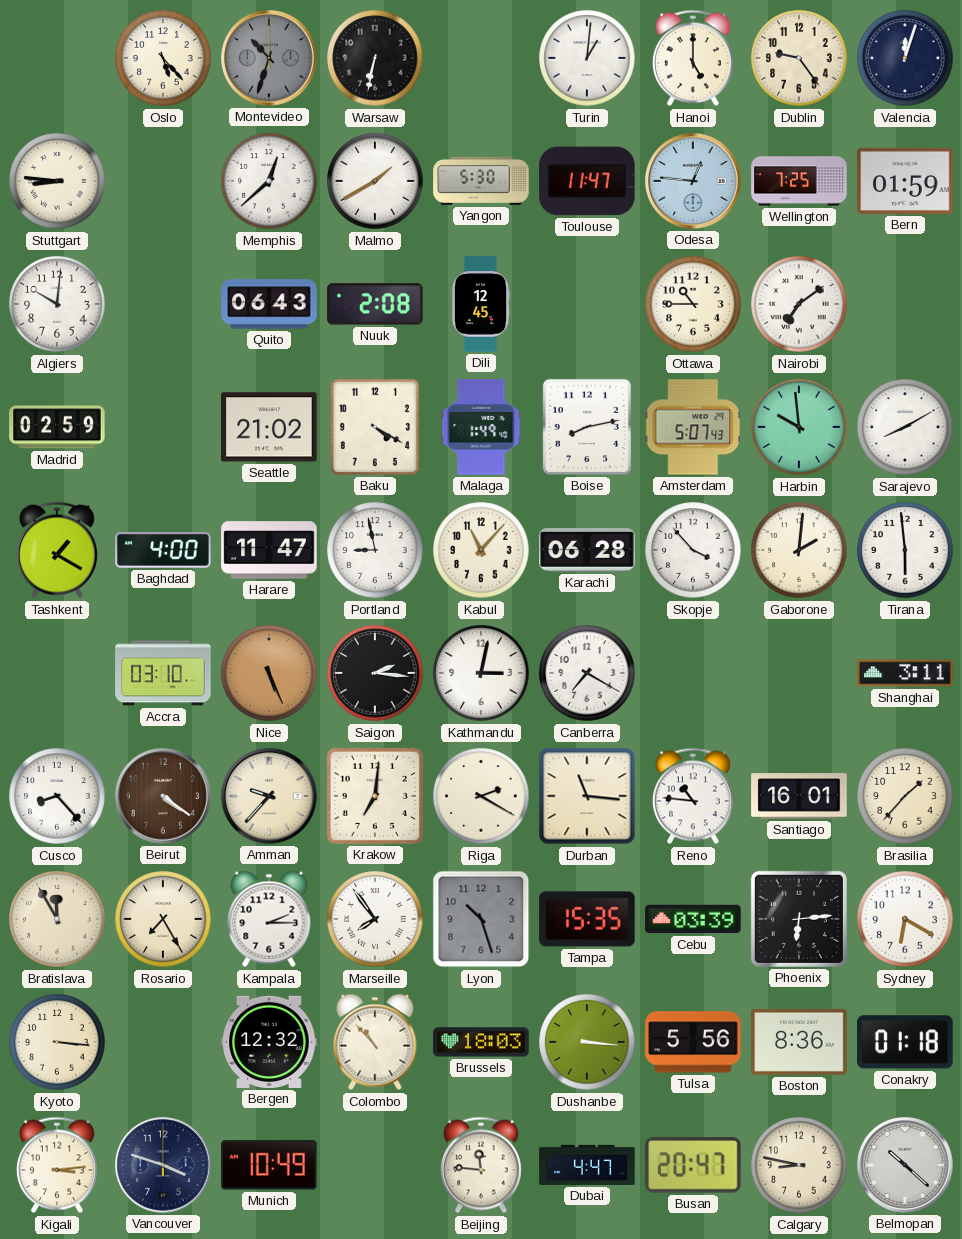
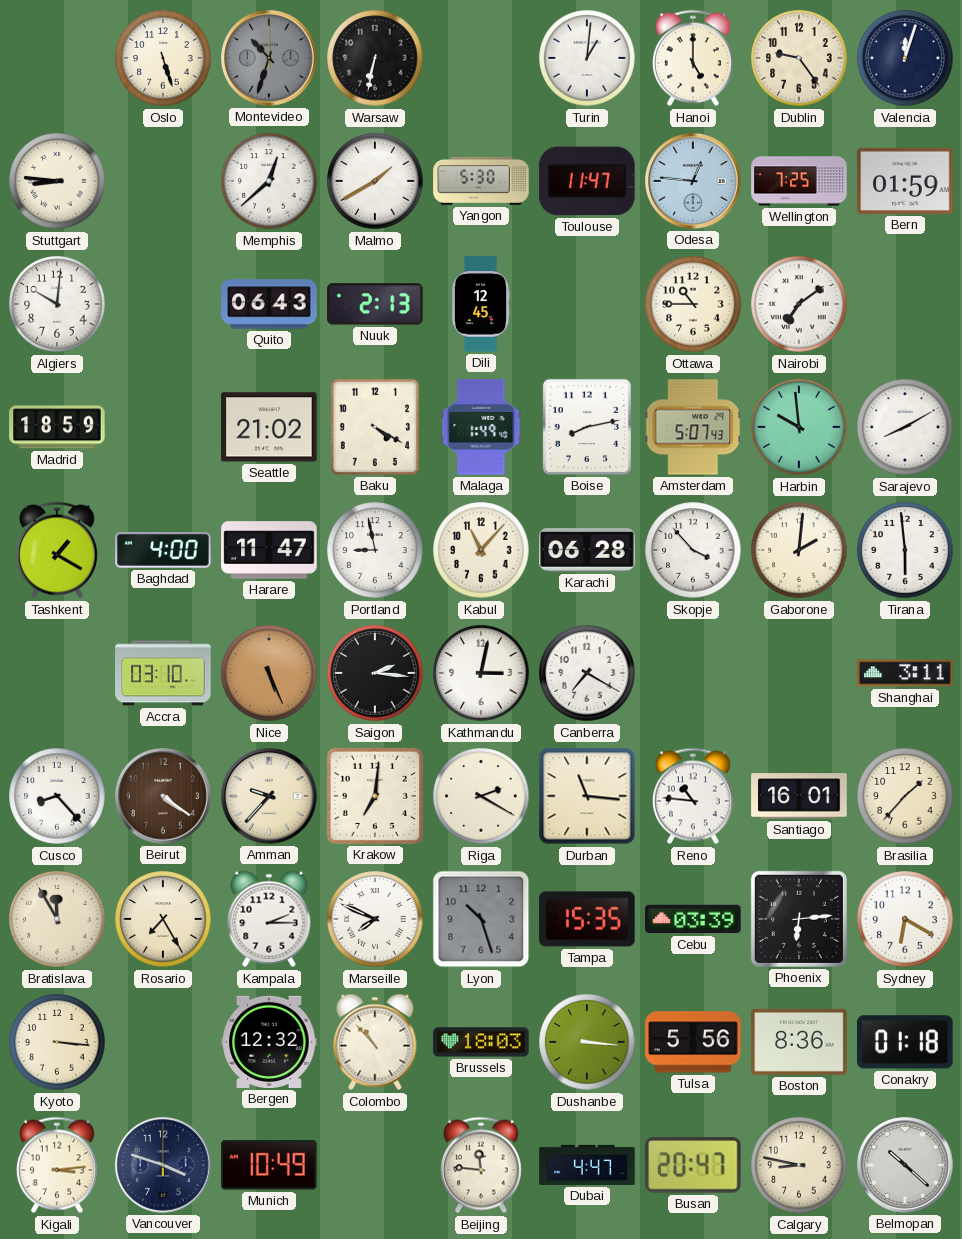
Oslo: 5:23 -> 5:27
Nuuk: 2:08 -> 2:13
Madrid: 02:59 -> 18:59
Marseille: 7:54 -> 7:49
